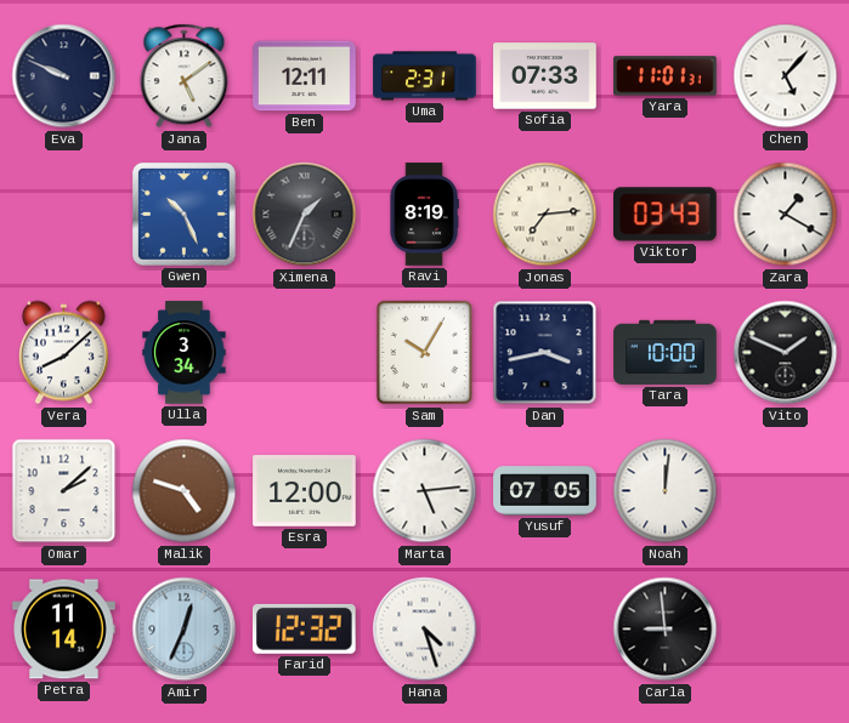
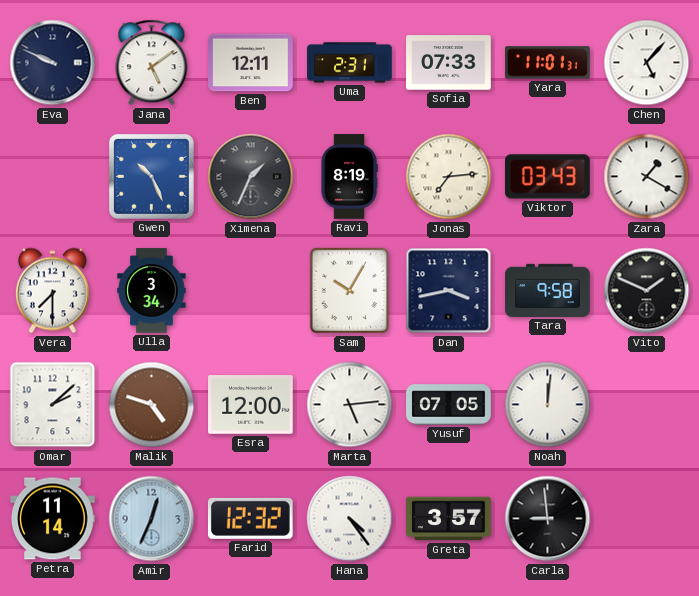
Vera: 8:08 -> 7:30
Tara: 10:00 -> 9:58
Hana: 4:27 -> 4:24
Greta: none -> 3:57
